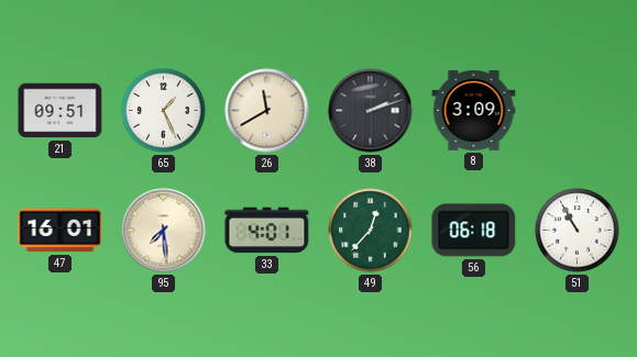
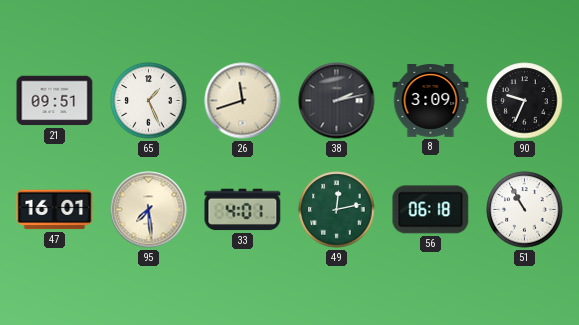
26: 11:40 -> 11:42
38: 2:12 -> 2:13
90: none -> 9:34
49: 12:37 -> 12:13
